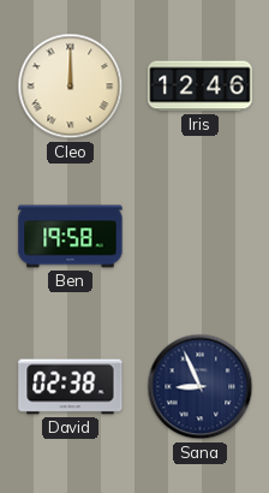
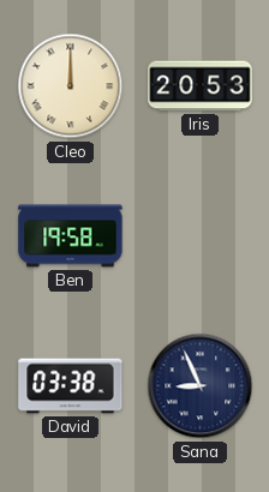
Iris: 12:46 -> 20:53
David: 02:38 -> 03:38
